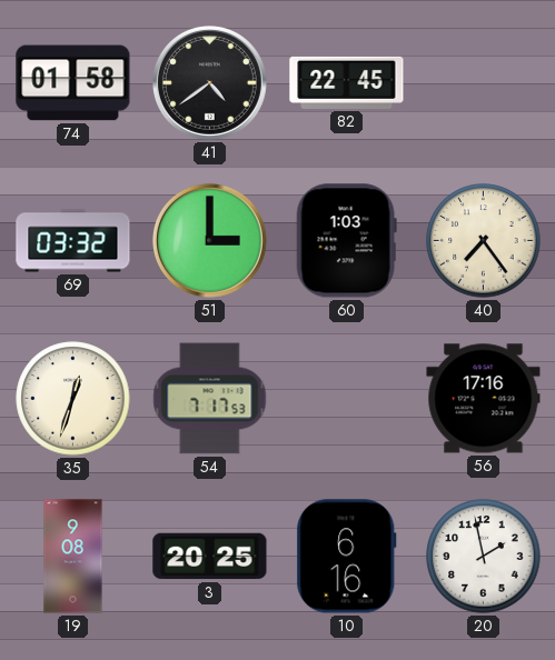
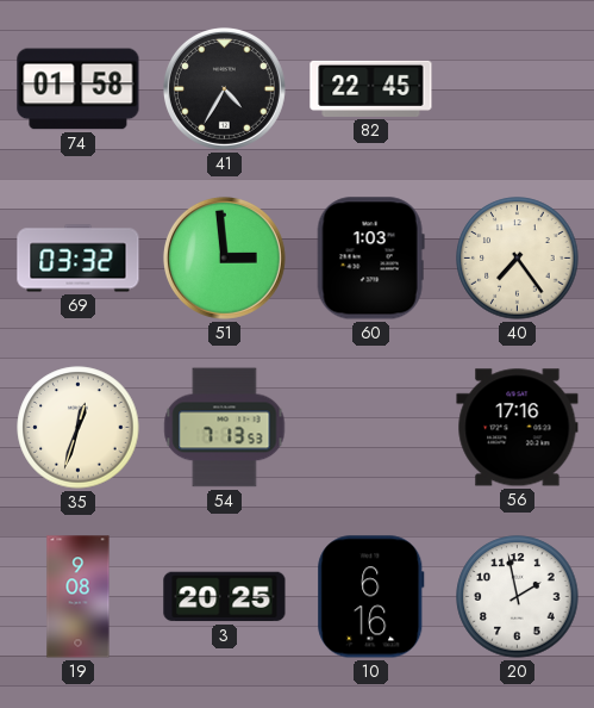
41: 4:39 -> 4:35
51: 3:00 -> 2:59
54: 7:17 -> 7:13
